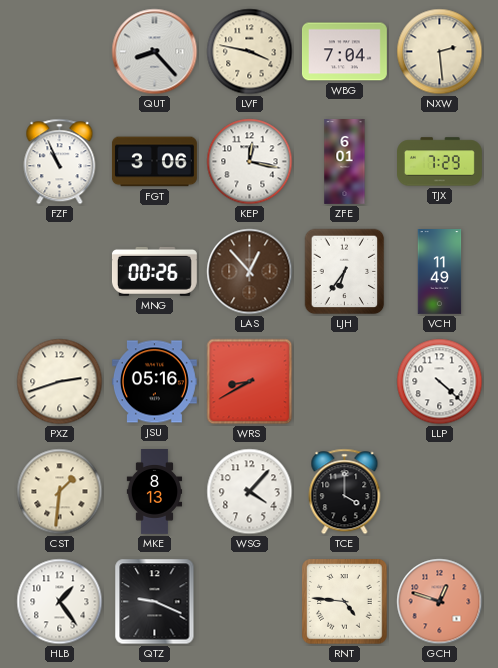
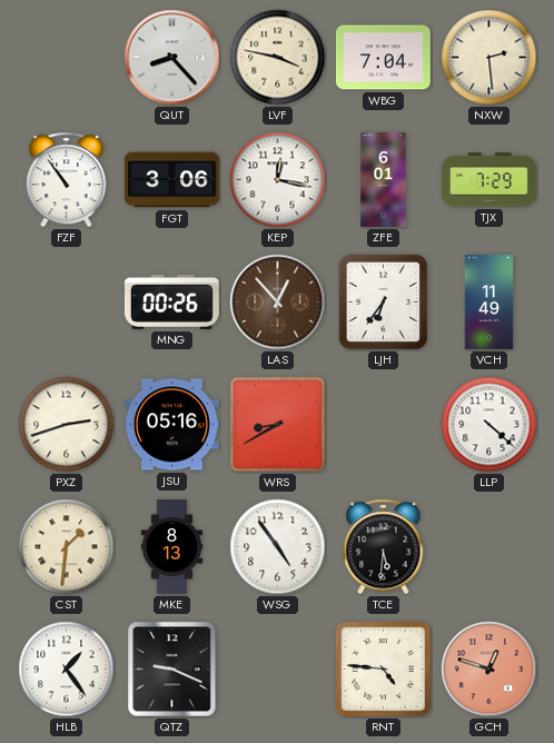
FZF: 10:56 -> 10:54
WSG: 4:07 -> 4:54
TCE: 4:00 -> 5:31
